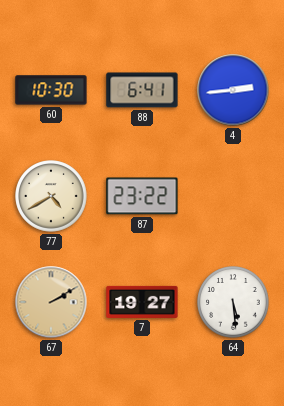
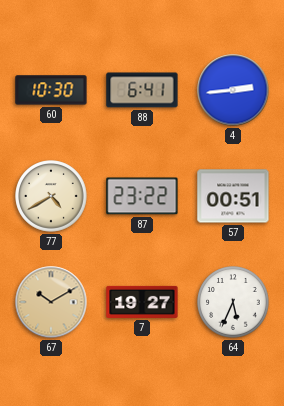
57: none -> 00:51
67: 2:10 -> 10:10
64: 5:29 -> 5:34
